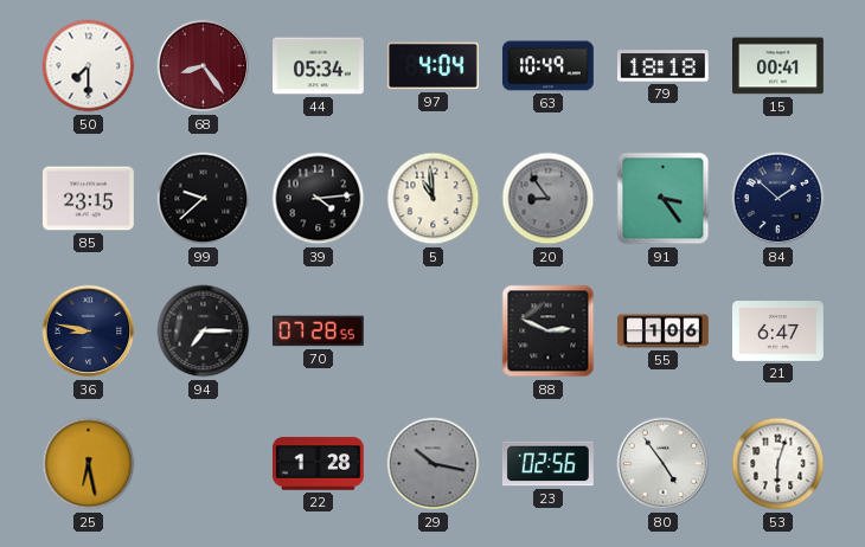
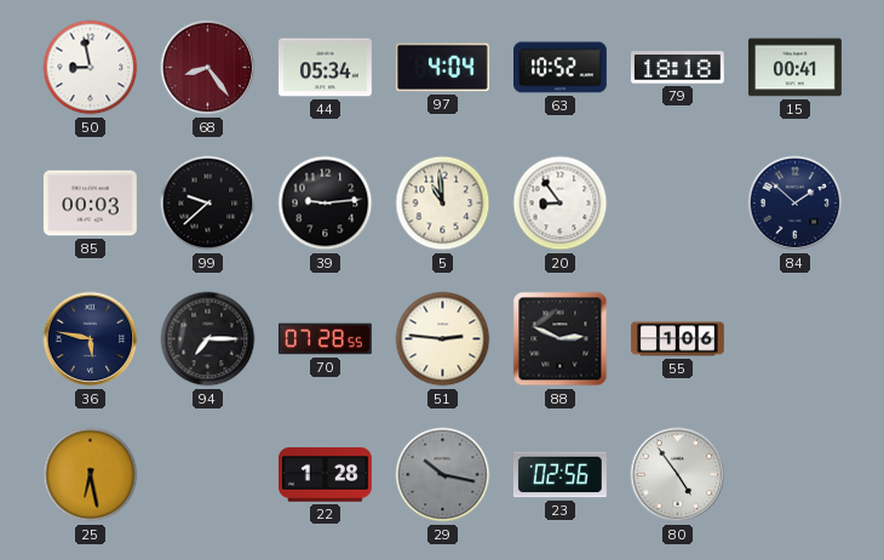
50: 7:30 -> 8:58
63: 10:49 -> 10:52
85: 23:15 -> 00:03
39: 4:14 -> 9:14
20 dial: grey -> white
91: 3:24 -> none
36: 8:47 -> 5:47
51: none -> 2:46
21: 6:47 -> none
53: 6:03 -> none
